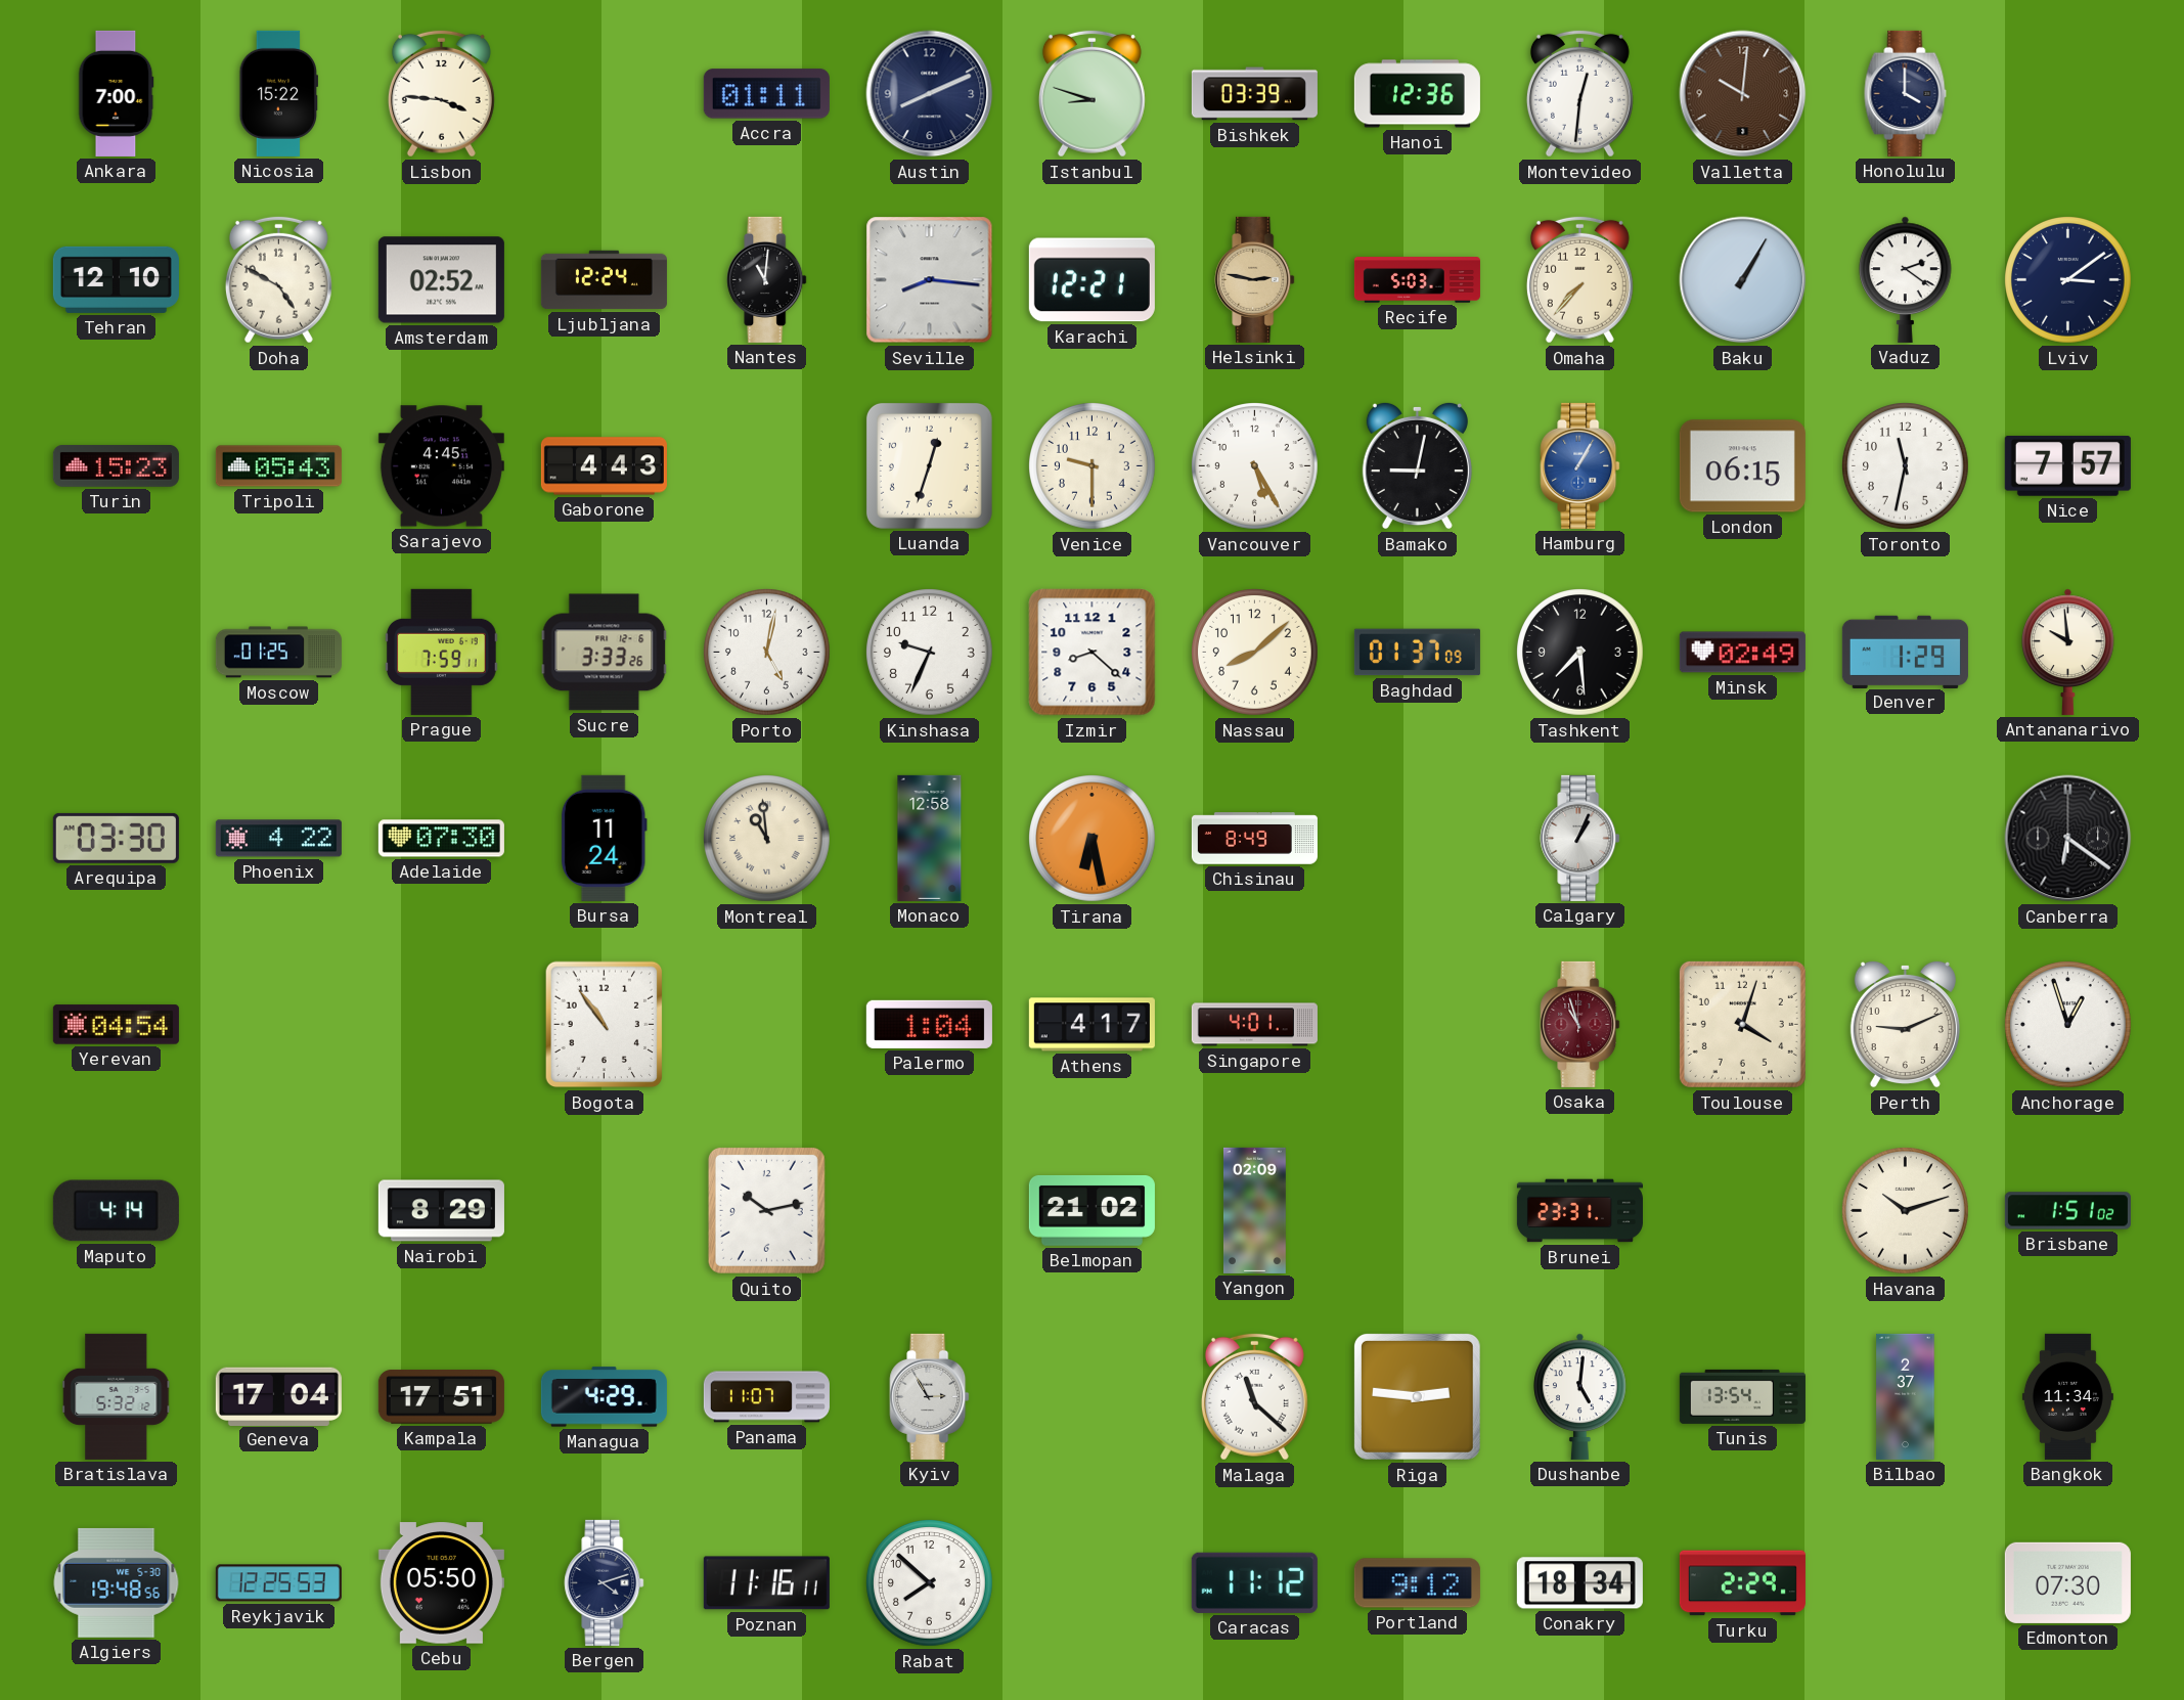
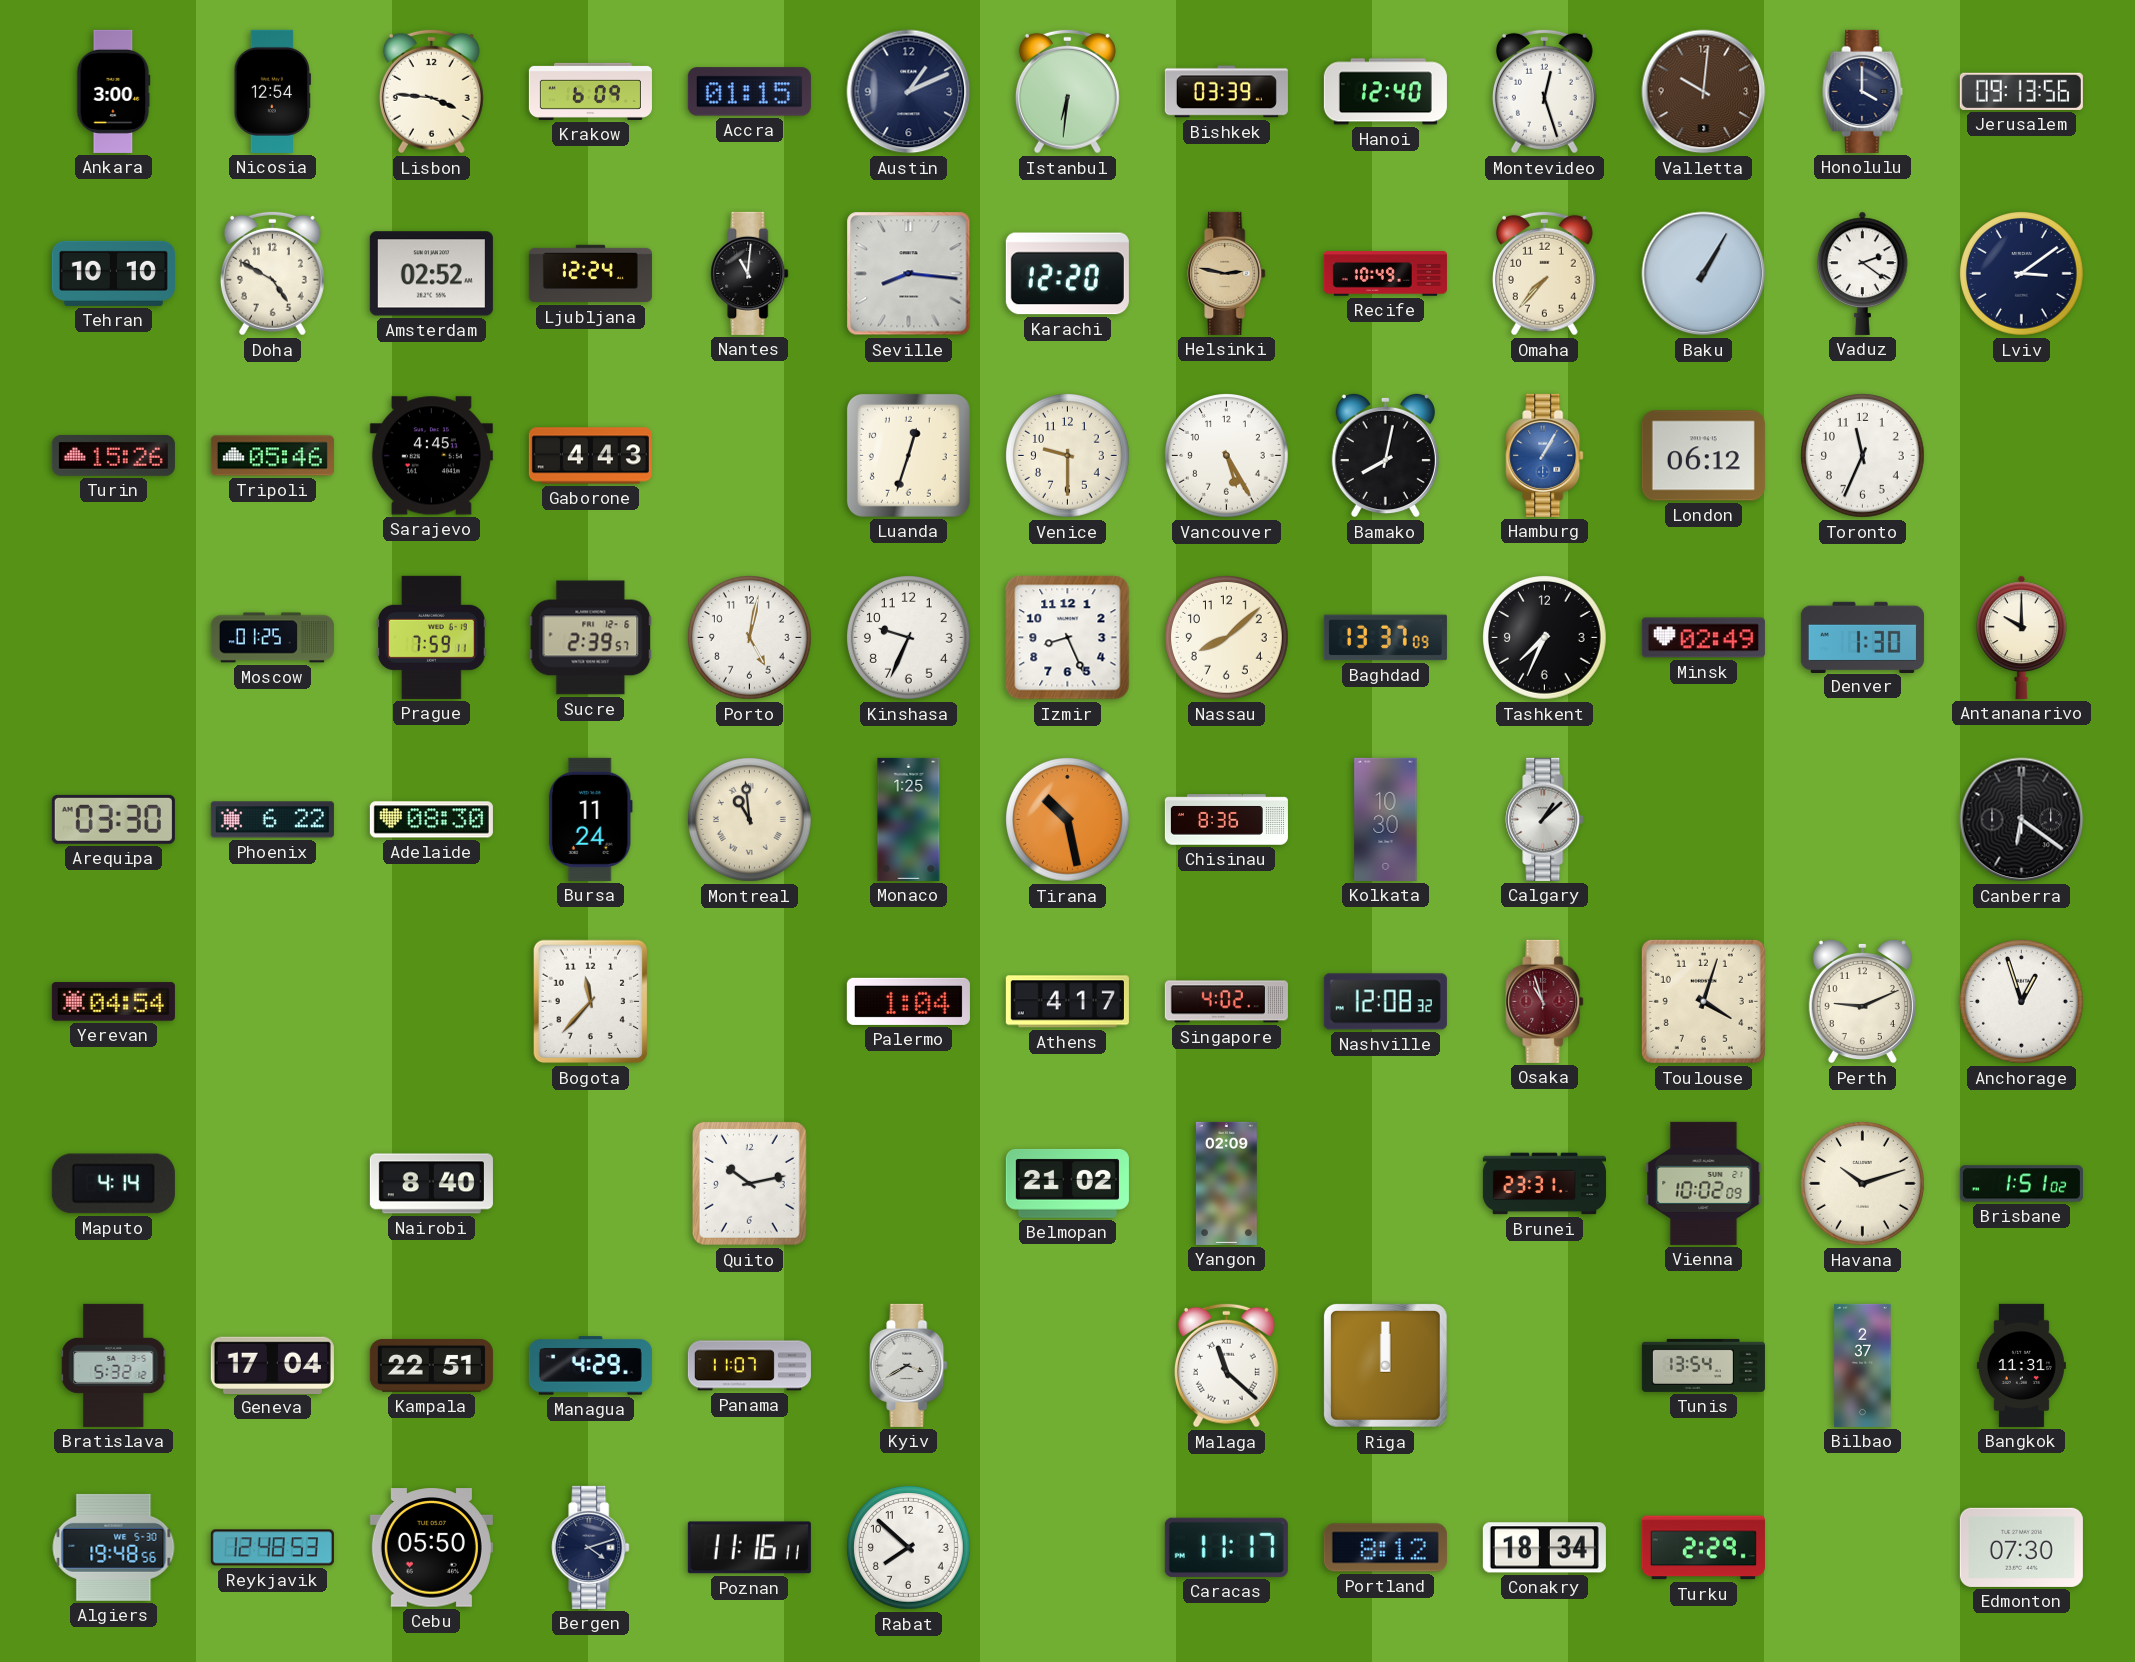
Ankara: 7:00 -> 3:00
Nicosia: 15:22 -> 12:54
Krakow: none -> 6:09
Accra: 01:11 -> 01:15
Austin: 8:11 -> 1:11
Istanbul: 8:48 -> 6:31
Hanoi: 12:36 -> 12:40
Montevideo: 12:31 -> 12:27
Jerusalem: none -> 09:13
Tehran: 12:10 -> 10:10
Karachi: 12:21 -> 12:20
Recife: 5:03 -> 10:49
Turin: 15:23 -> 15:26
Tripoli: 05:43 -> 05:46
Bamako: 9:02 -> 8:02
London: 06:15 -> 06:12
Toronto: 11:32 -> 11:34
Nice: 7:57 -> none
Sucre: 3:33 -> 2:39
Izmir: 8:22 -> 8:26
Baghdad: 01:37 -> 13:37
Tashkent: 7:29 -> 7:34
Denver: 1:29 -> 1:30
Antananarivo: 9:59 -> 10:00
Phoenix: 4:22 -> 6:22
Adelaide: 07:30 -> 08:30
Monaco: 12:58 -> 1:25
Tirana: 6:28 -> 10:28
Chisinau: 8:49 -> 8:36
Kolkata: none -> 10:30
Calgary: 1:04 -> 1:08
Bogota: 10:54 -> 11:37
Singapore: 4:01 -> 4:02
Nashville: none -> 12:08
Nairobi: 8:29 -> 8:40
Vienna: none -> 10:02
Kampala: 17:51 -> 22:51
Kyiv: 2:55 -> 3:40
Riga: 2:46 -> 12:00
Dushanbe: 5:01 -> none
Bangkok: 11:34 -> 11:31
Reykjavik: 12:25 -> 12:48
Caracas: 11:12 -> 11:17
Portland: 9:12 -> 8:12
